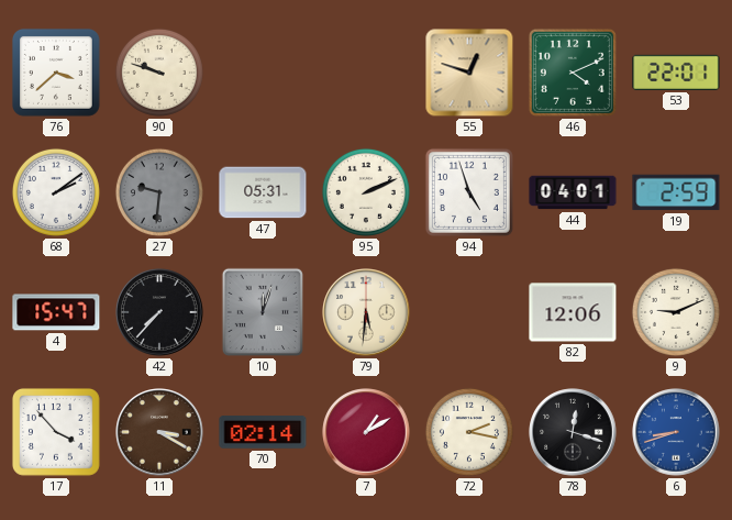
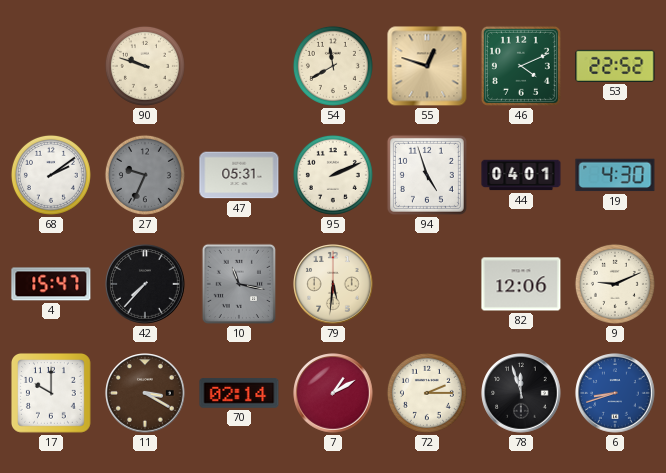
76: 3:38 -> none
54: none -> 11:40
53: 22:01 -> 22:52
27: 9:31 -> 9:34
19: 2:59 -> 4:30
10: 12:03 -> 11:17
17: 3:53 -> 10:00
72: 2:17 -> 2:15
78: 12:18 -> 11:57
